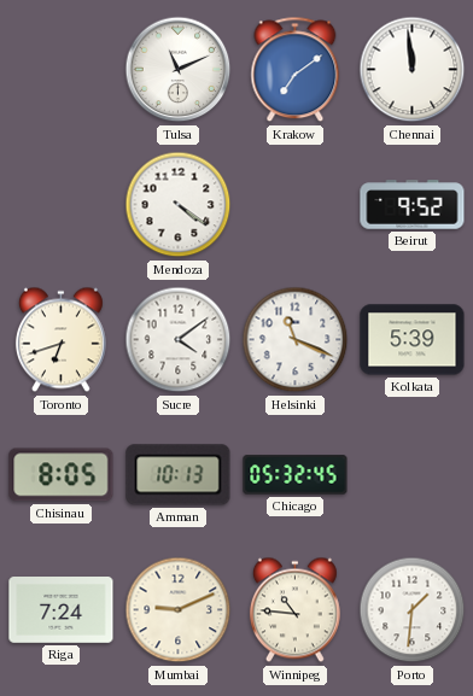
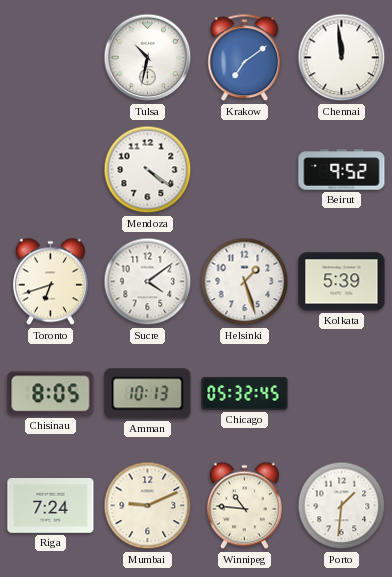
Tulsa: 11:11 -> 10:32
Helsinki: 11:19 -> 1:27
